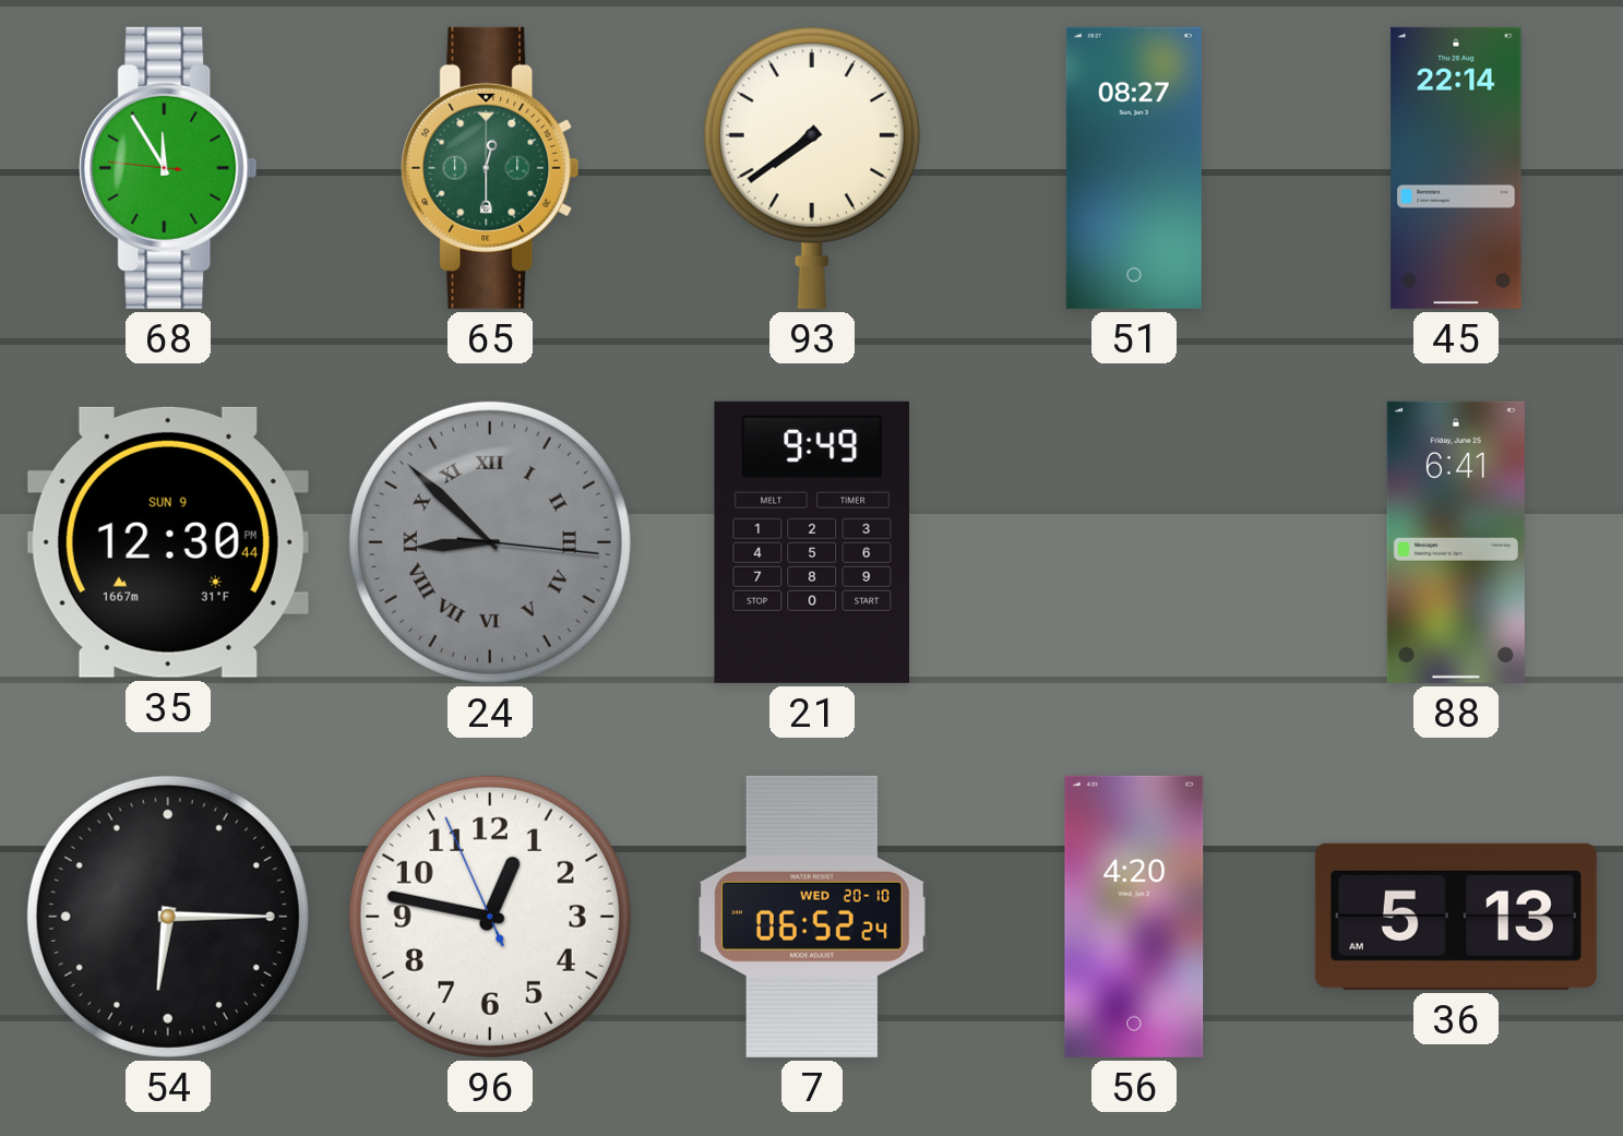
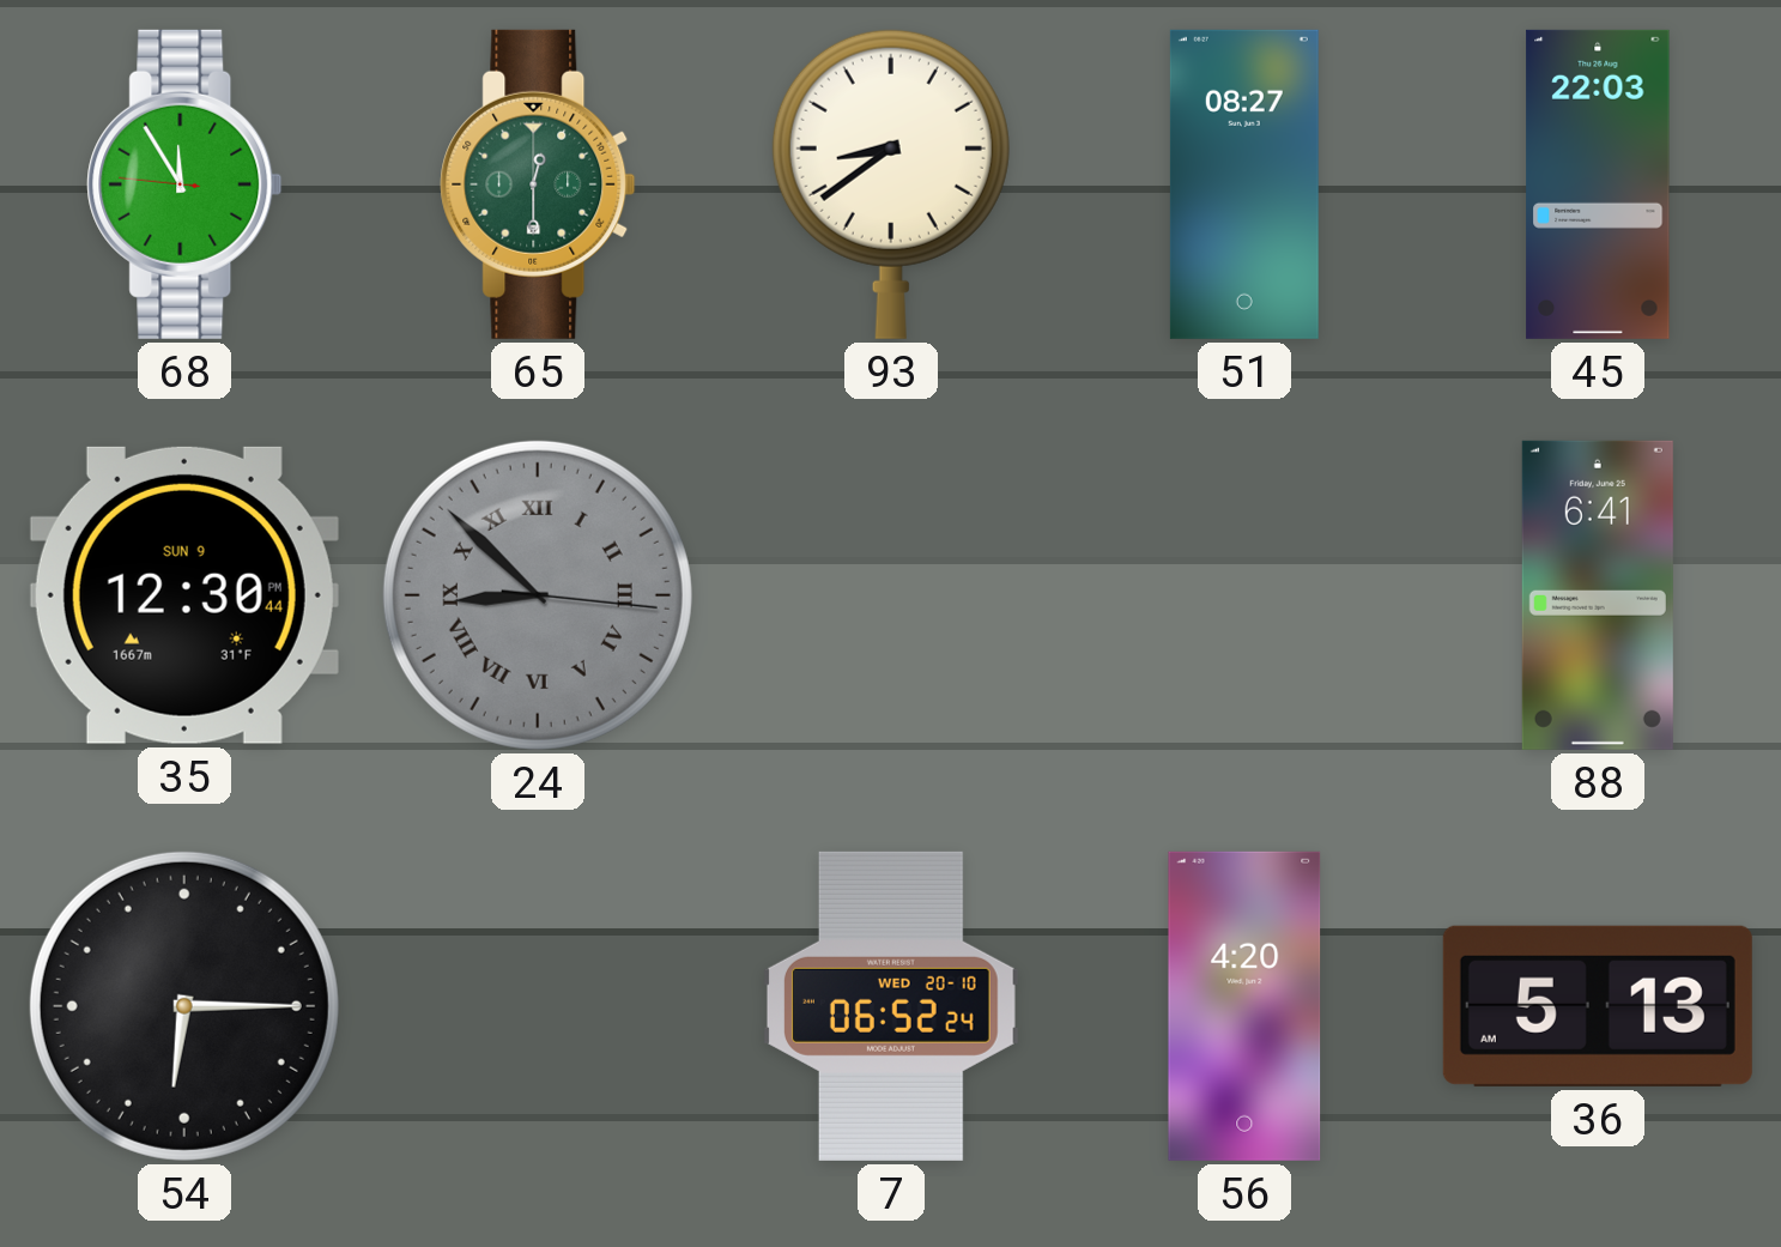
93: 7:39 -> 8:39
45: 22:14 -> 22:03
21: 9:49 -> none
96: 12:46 -> none
